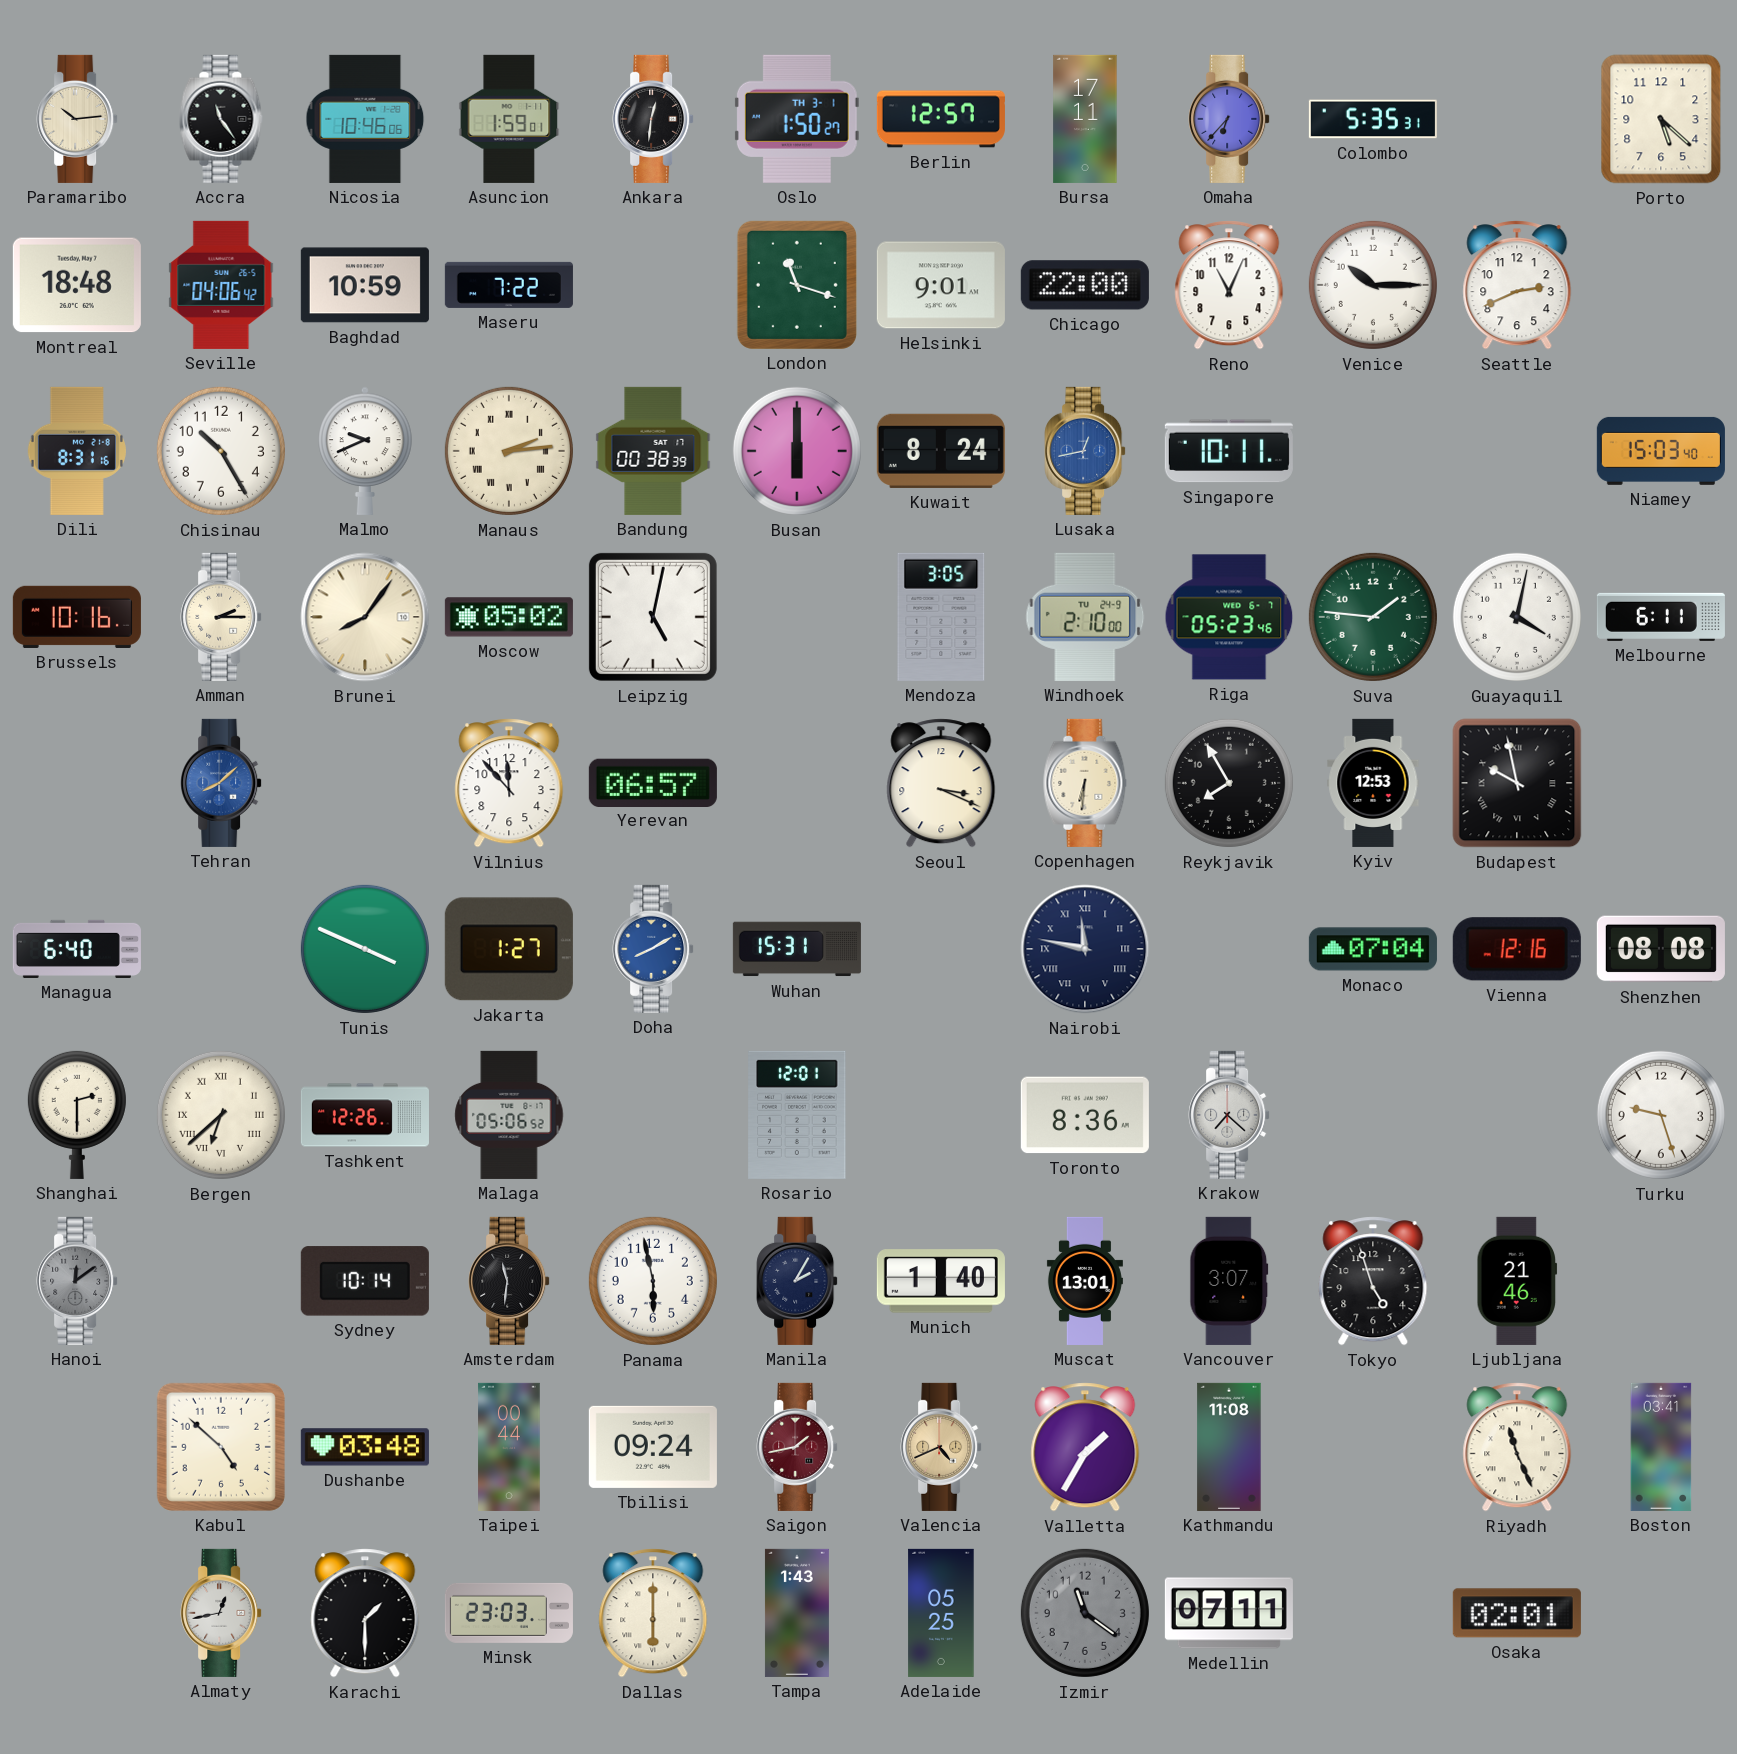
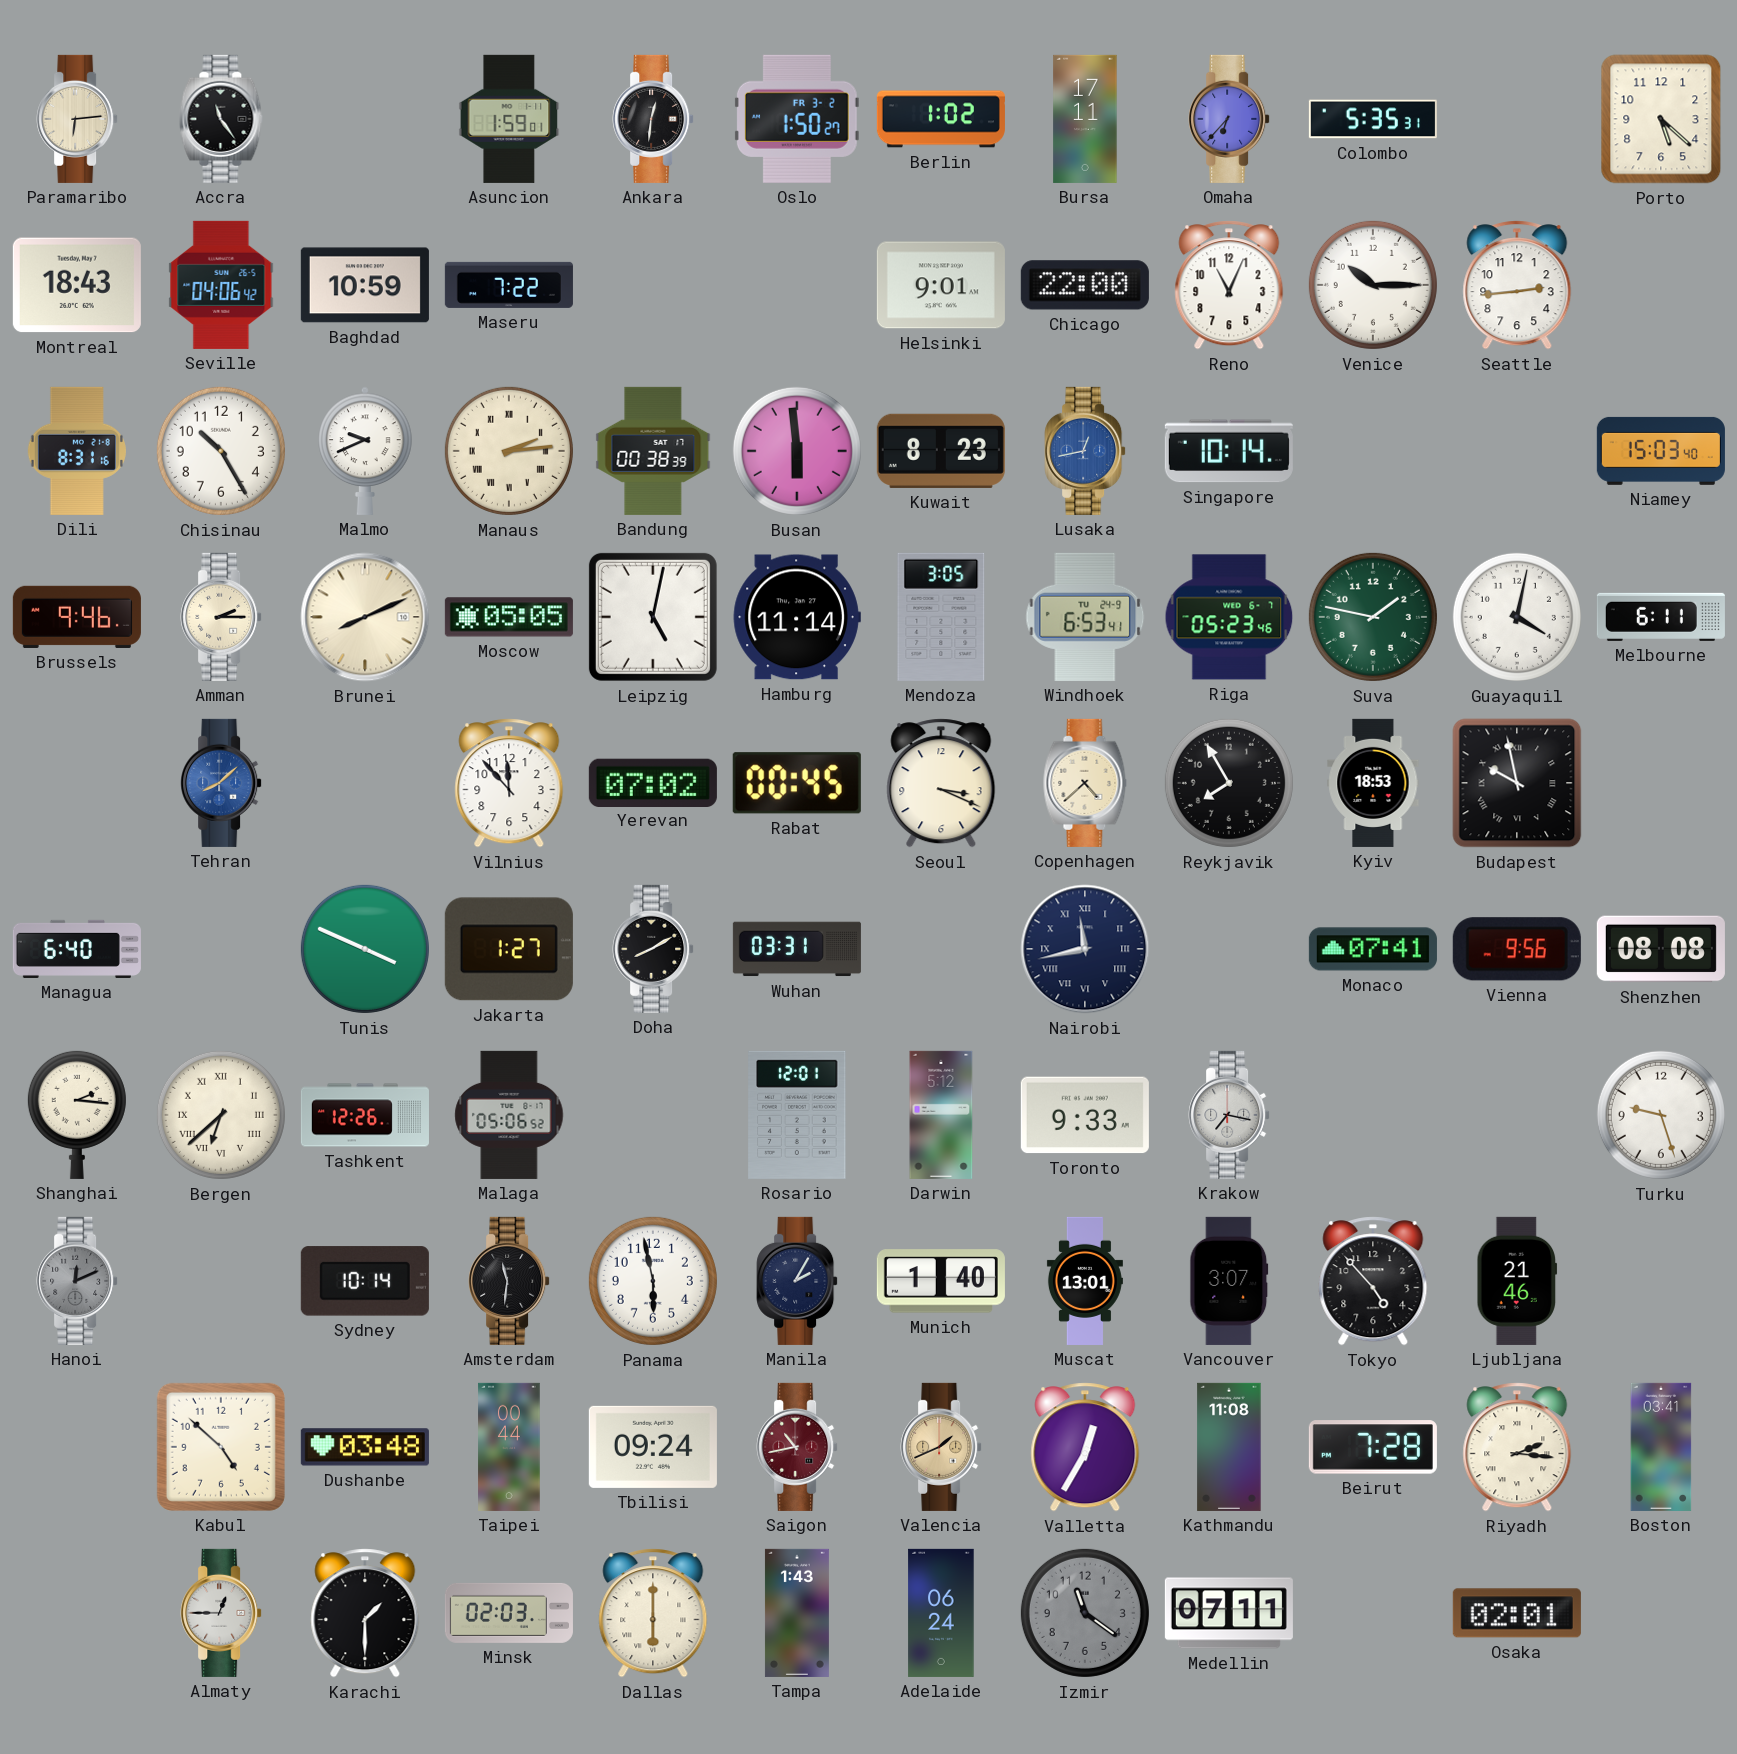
Paramaribo: 10:14 -> 6:14
Nicosia: 10:46 -> none
Oslo date: TH 3-1 -> FR 3-2
Berlin: 12:57 -> 1:02
Montreal: 18:48 -> 18:43
London: 11:18 -> none
Seattle: 2:41 -> 2:44
Busan: 6:00 -> 5:59
Kuwait: 8:24 -> 8:23
Singapore: 10:11 -> 10:14
Brussels: 10:16 -> 9:46
Brunei: 8:06 -> 8:11
Moscow: 05:02 -> 05:05
Hamburg: none -> 11:14
Windhoek: 2:10 -> 6:53
Suva: 1:46 -> 1:47
Yerevan: 06:57 -> 07:02
Rabat: none -> 00:45
Copenhagen: 6:31 -> 4:38
Kyiv: 12:53 -> 18:53
Doha dial: blue -> black
Wuhan: 15:31 -> 03:31
Nairobi: 11:47 -> 11:43
Monaco: 07:04 -> 07:41
Vienna: 12:16 -> 9:56
Shanghai: 2:30 -> 2:16
Darwin: none -> 5:12
Toronto: 8:36 -> 9:33
Krakow: 7:22 -> 7:17
Hanoi: 12:09 -> 12:11
Tokyo: 4:57 -> 4:53
Saigon: 1:43 -> 10:43
Valencia: 4:41 -> 1:41
Valletta: 1:35 -> 12:35
Beirut: none -> 7:28
Riyadh: 11:26 -> 2:16
Almaty: 12:43 -> 12:45
Minsk: 23:03 -> 02:03
Adelaide: 05:25 -> 06:24
